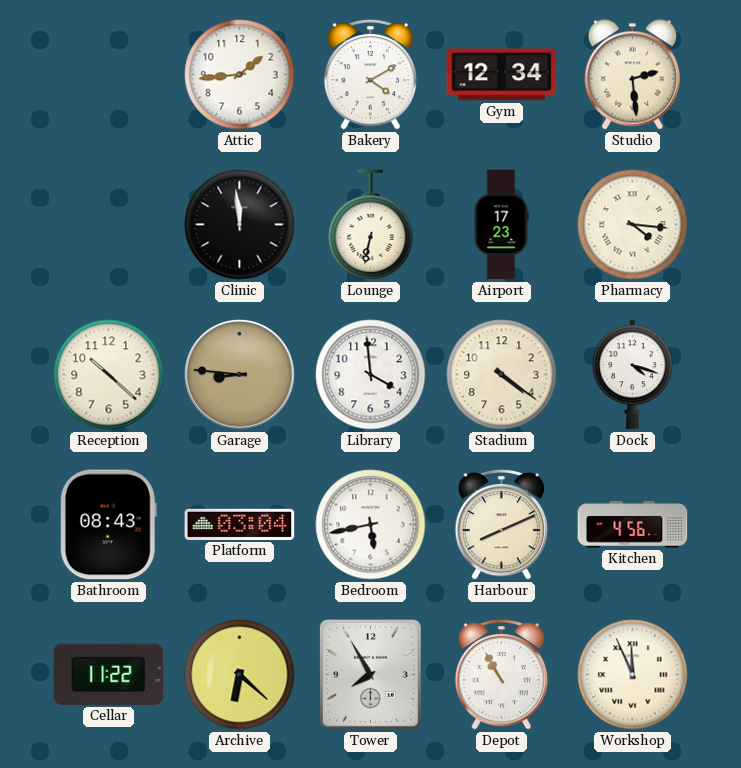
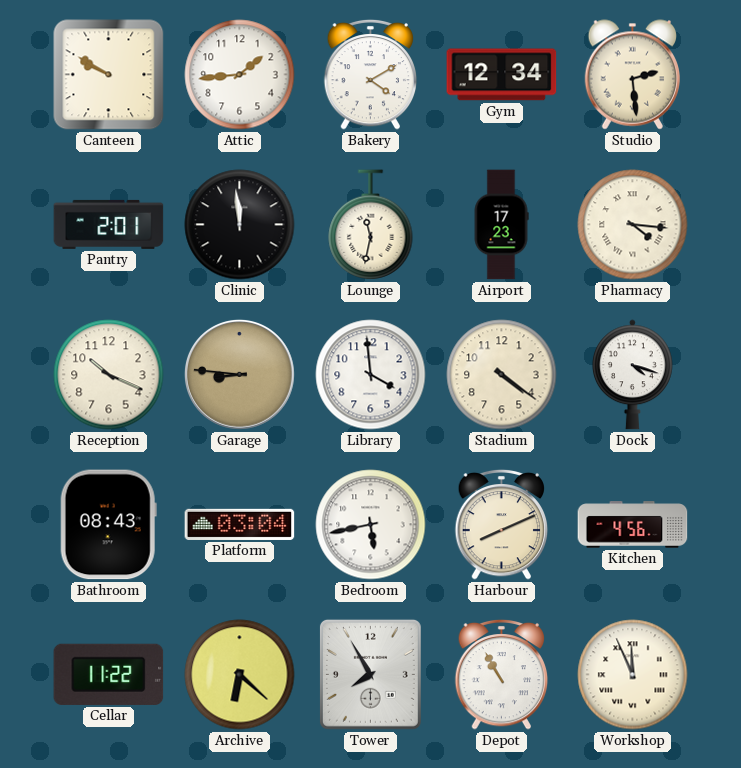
Canteen: none -> 9:50
Pantry: none -> 2:01
Lounge: 6:32 -> 11:32
Reception: 10:22 -> 10:19
